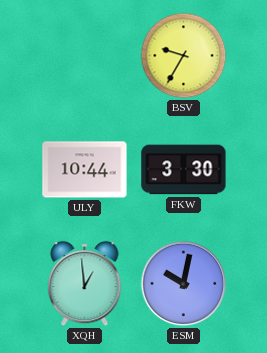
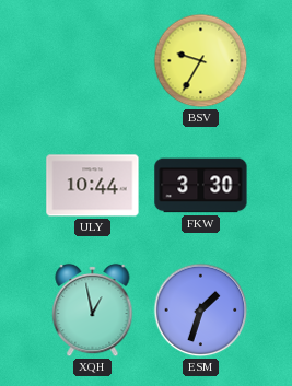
XQH: 12:59 -> 12:58
ESM: 10:02 -> 1:33
